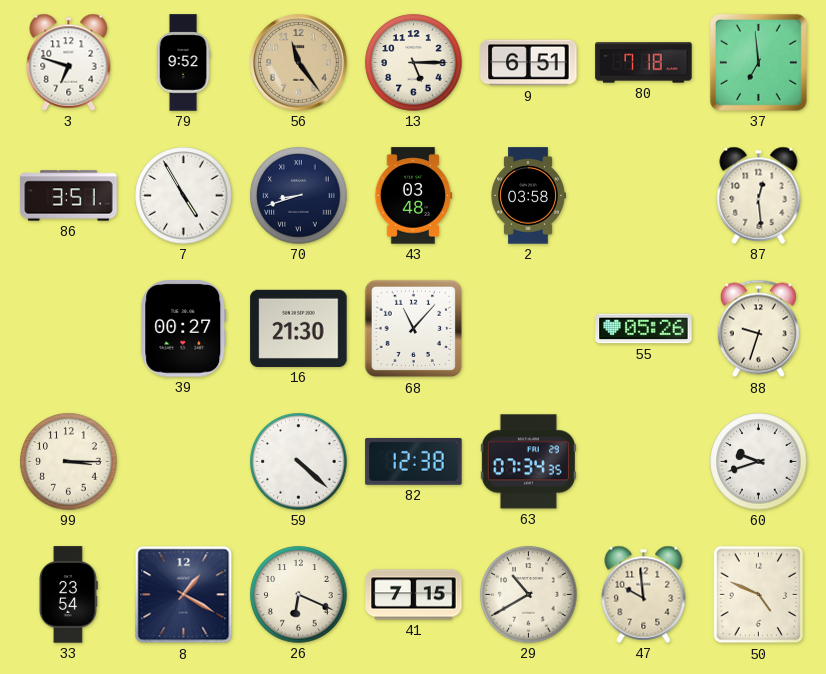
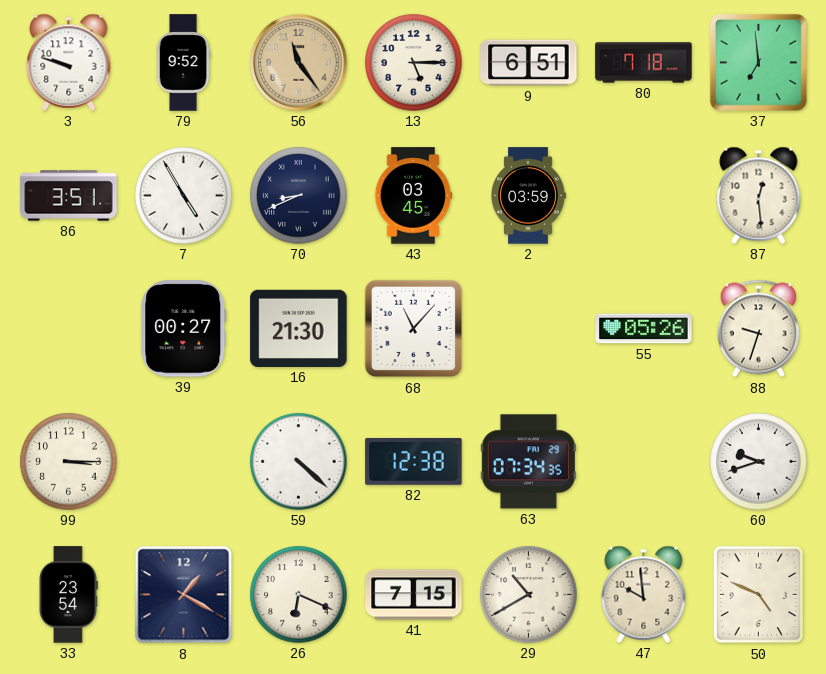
3: 6:48 -> 9:48
70: 8:42 -> 8:41
43: 03:48 -> 03:45
2: 03:58 -> 03:59
